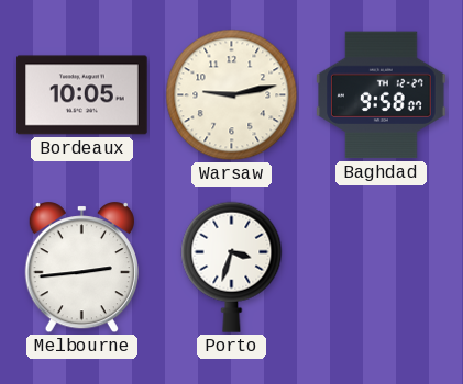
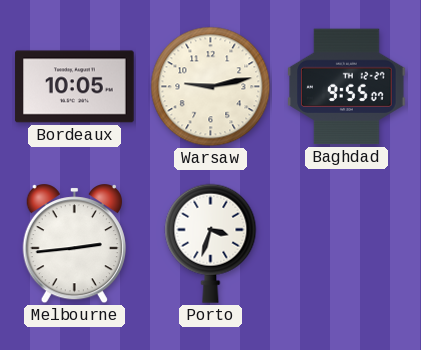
Baghdad: 9:58 -> 9:55
